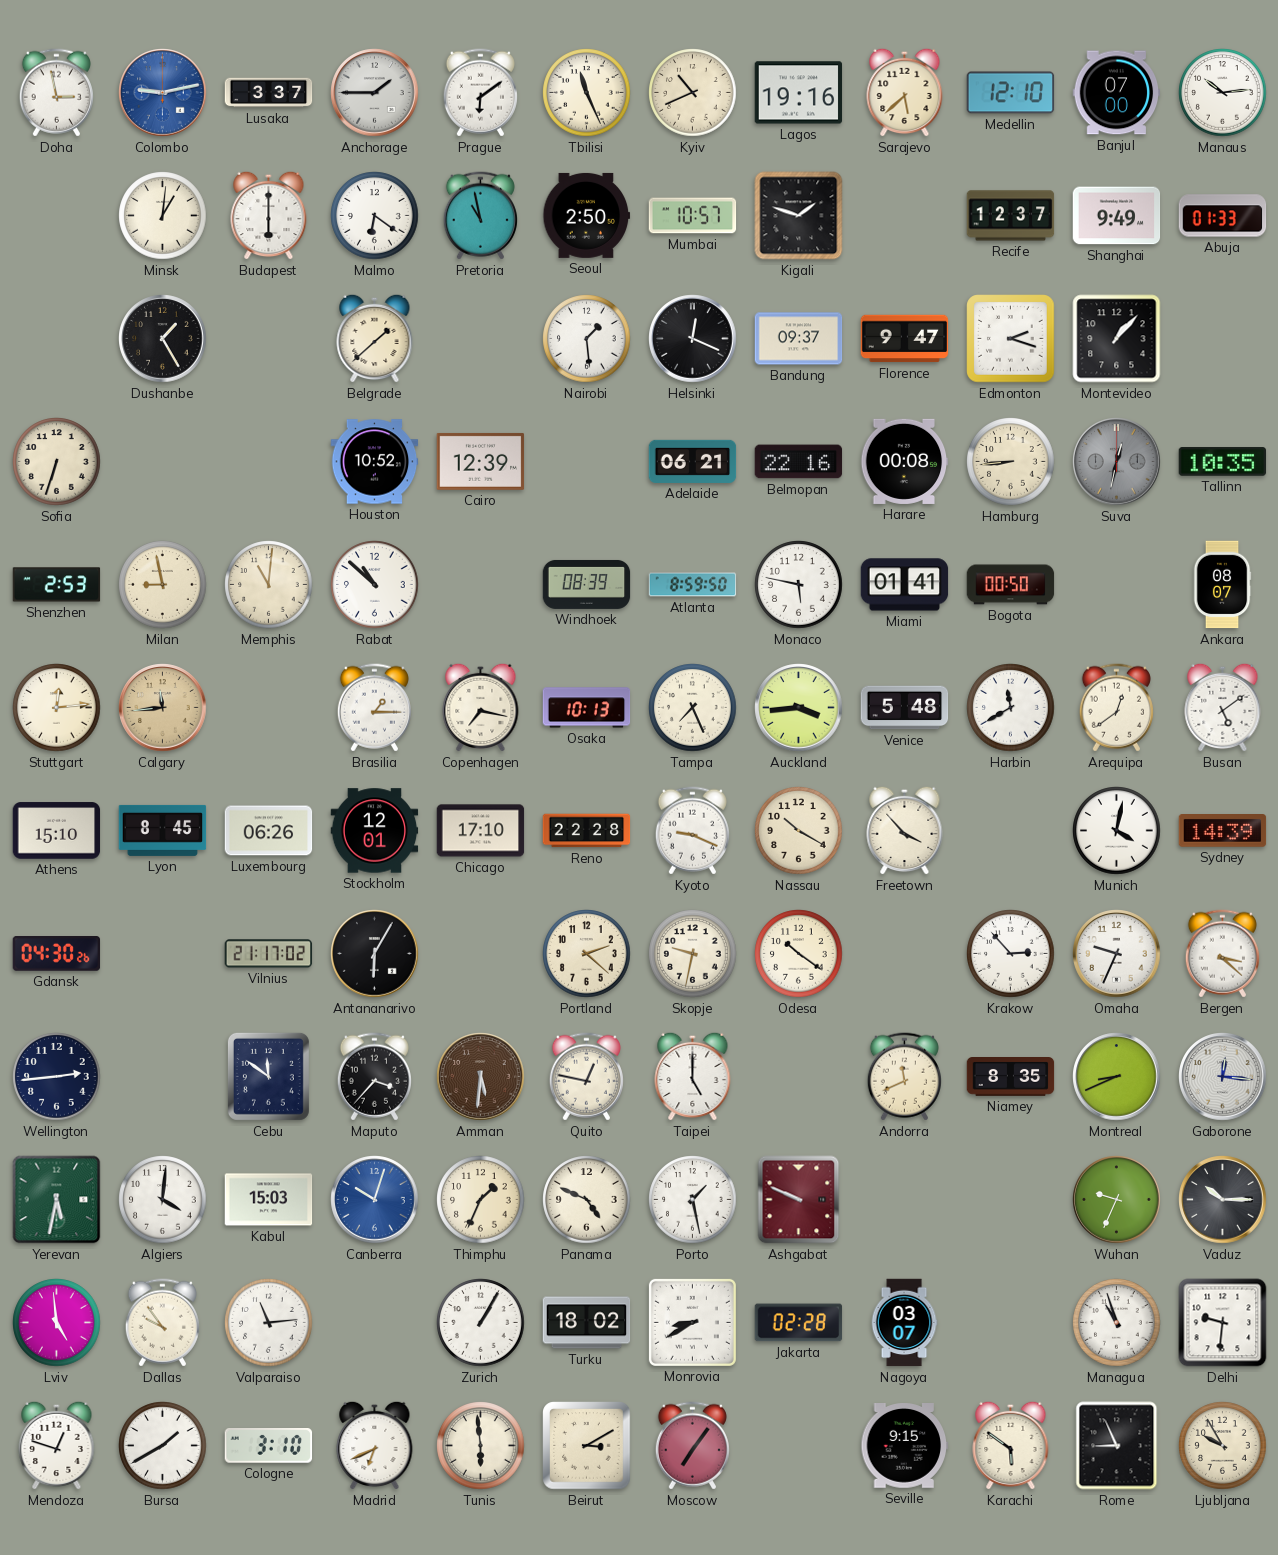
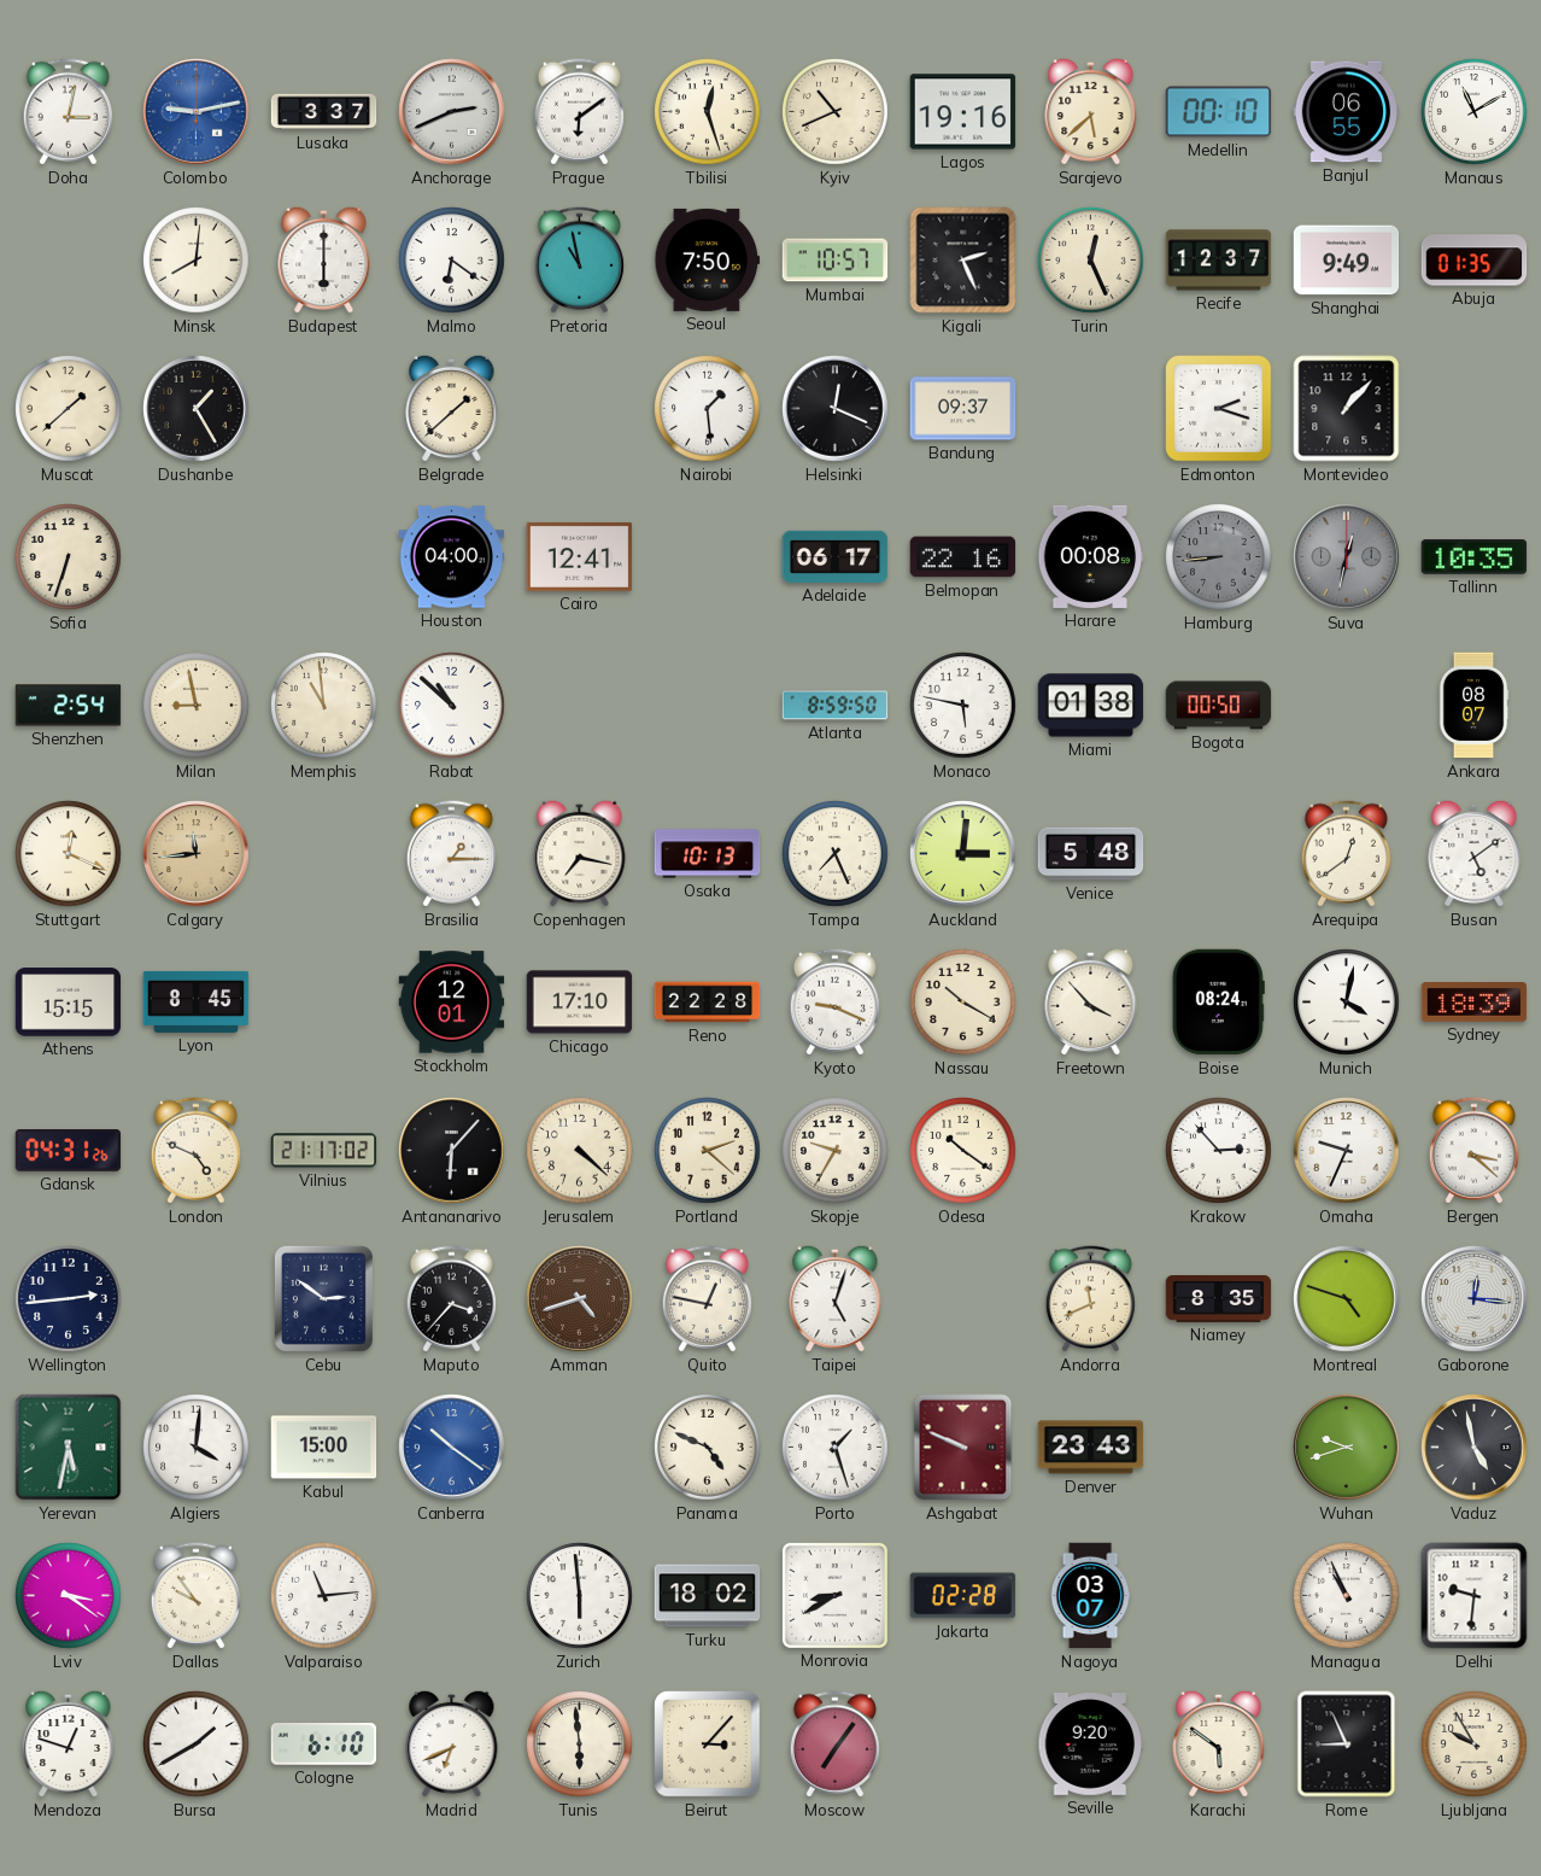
Doha: 2:58 -> 3:02
Anchorage: 1:45 -> 2:41
Tbilisi: 11:26 -> 12:27
Medellin: 12:10 -> 00:10
Banjul: 07:00 -> 06:55
Manaus: 10:14 -> 11:10
Minsk: 1:01 -> 8:01
Seoul: 2:50 -> 7:50
Kigali: 1:48 -> 2:26
Turin: none -> 12:26
Abuja: 01:33 -> 01:35
Muscat: none -> 1:38
Florence: 9:47 -> none
Houston: 10:52 -> 04:00
Cairo: 12:39 -> 12:41
Adelaide: 06:21 -> 06:17
Hamburg dial: cream -> grey
Shenzhen: 2:53 -> 2:54
Memphis: 11:01 -> 10:59
Windhoek: 08:39 -> none
Miami: 01:41 -> 01:38
Stuttgart: 12:14 -> 12:19
Auckland: 3:44 -> 3:01
Harbin: 11:40 -> none
Athens: 15:10 -> 15:15
Luxembourg: 06:26 -> none
Boise: none -> 08:24
Sydney: 14:39 -> 18:39
Gdansk: 04:30 -> 04:31
London: none -> 4:49
Antananarivo: 6:05 -> 6:07
Jerusalem: none -> 4:22
Skopje: 9:32 -> 9:35
Cebu: 11:51 -> 2:51
Amman: 5:31 -> 4:42
Taipei: 5:00 -> 5:03
Montreal: 8:41 -> 4:48
Kabul: 15:03 -> 15:00
Canberra: 10:03 -> 10:21
Thimphu: 1:34 -> none
Porto: 1:28 -> 1:27
Denver: none -> 23:43
Wuhan: 9:34 -> 9:42
Vaduz: 10:15 -> 4:58
Lviv: 4:59 -> 3:21
Zurich: 1:05 -> 5:59
Managua: 10:57 -> 10:56
Cologne: 3:10 -> 6:10
Beirut: 3:10 -> 3:07
Seville: 9:15 -> 9:20
